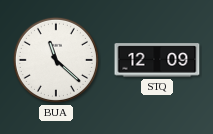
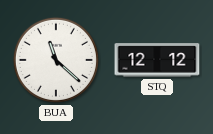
STQ: 12:09 -> 12:12
